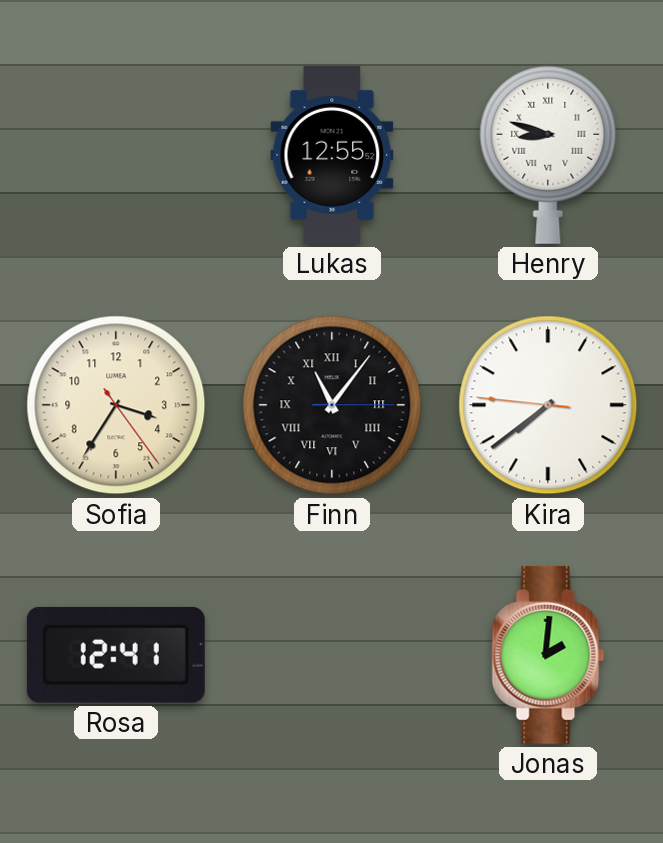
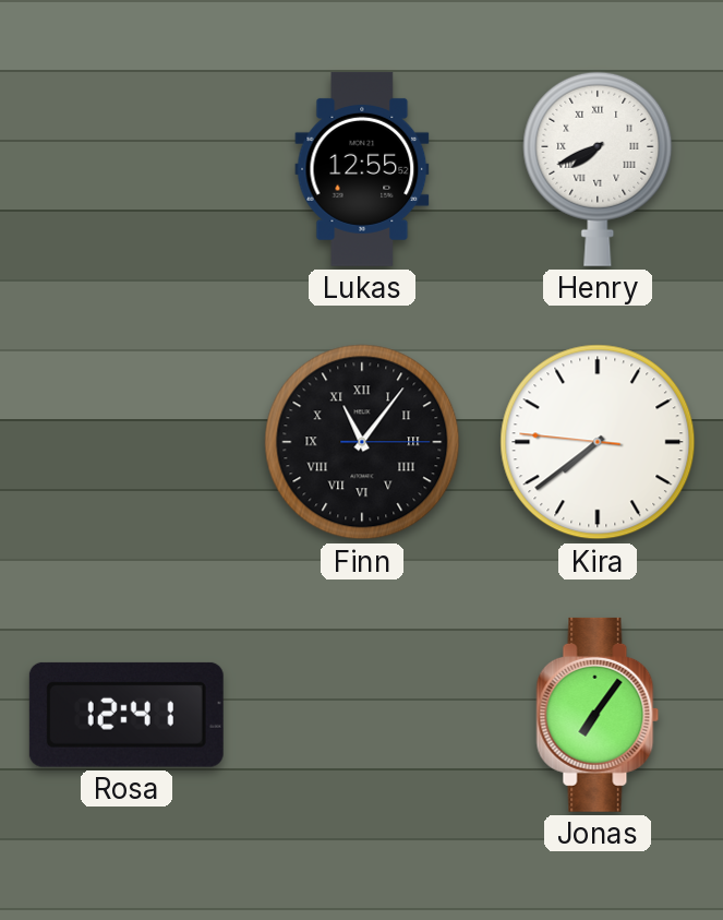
Henry: 8:48 -> 7:41
Sofia: 3:35 -> none
Jonas: 2:01 -> 7:06
